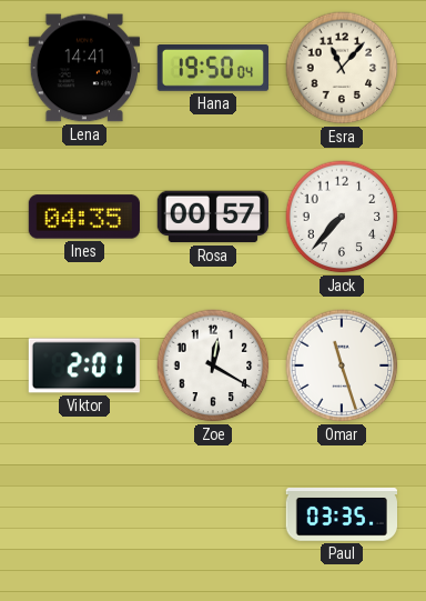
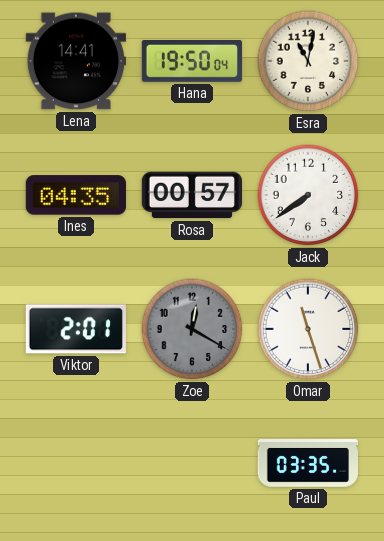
Esra: 11:07 -> 11:02
Jack: 7:37 -> 7:39
Zoe dial: white -> grey
